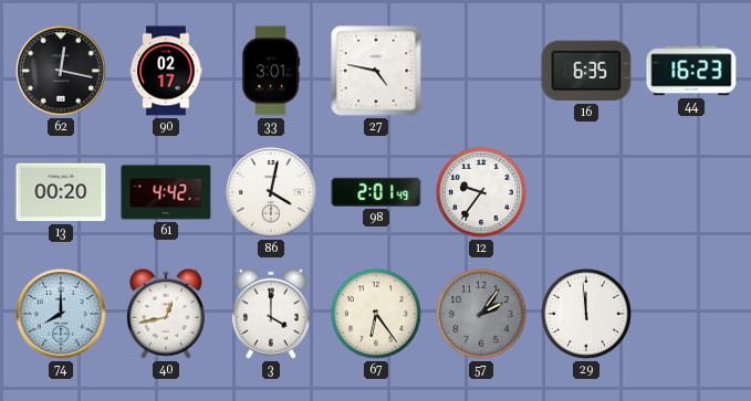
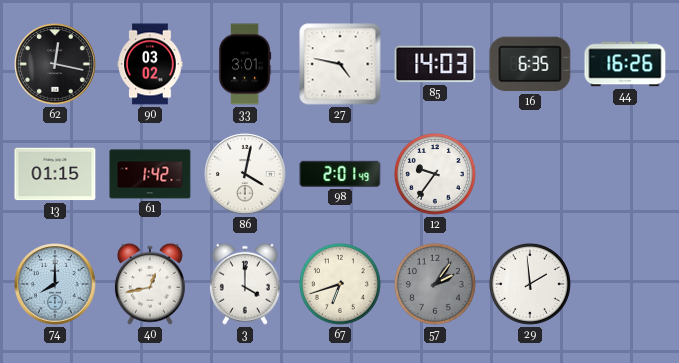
90: 02:17 -> 03:02
85: none -> 14:03
44: 16:23 -> 16:26
13: 00:20 -> 01:15
61: 4:42 -> 1:42
67: 6:24 -> 6:42
29: 11:59 -> 1:59
